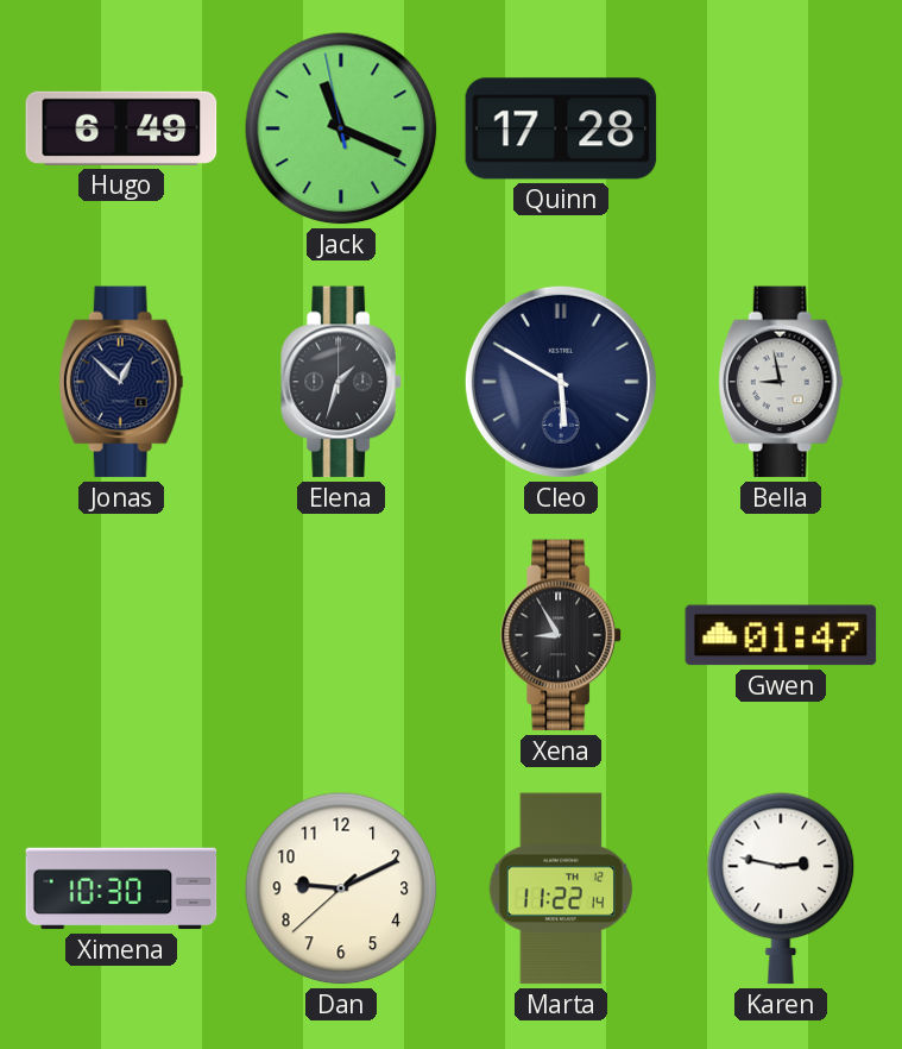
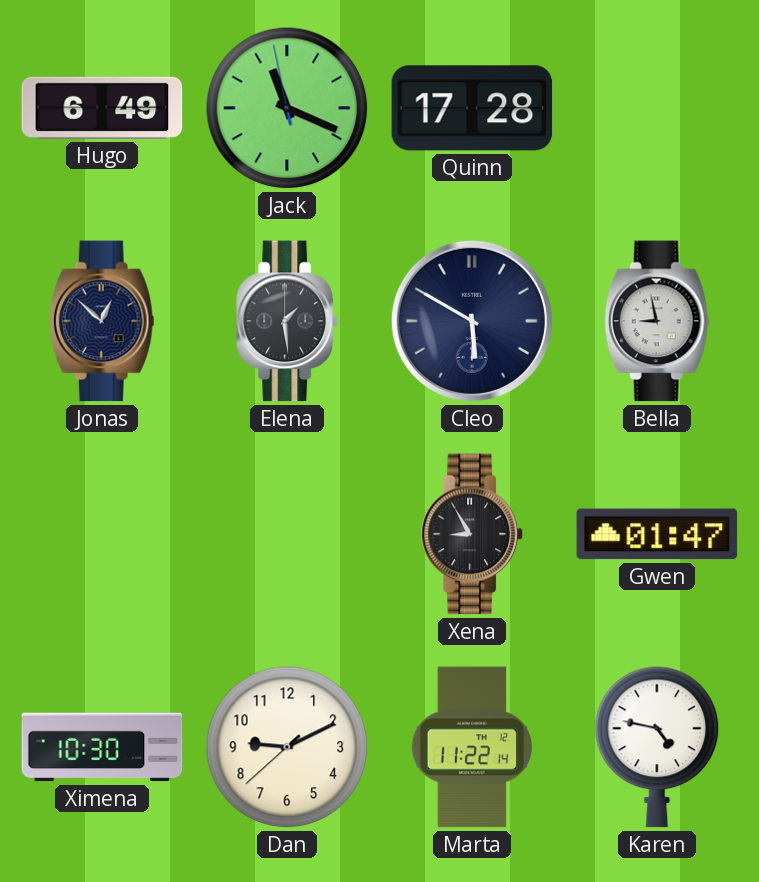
Elena: 1:33 -> 1:29
Karen: 2:47 -> 4:47
